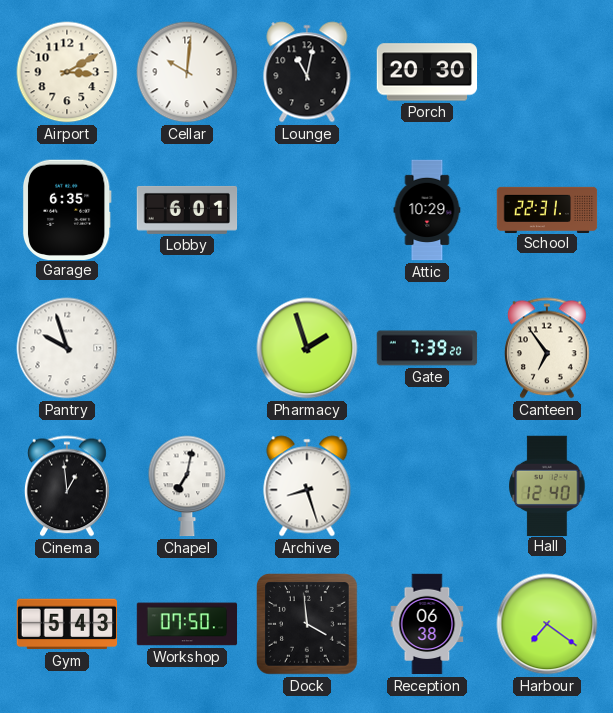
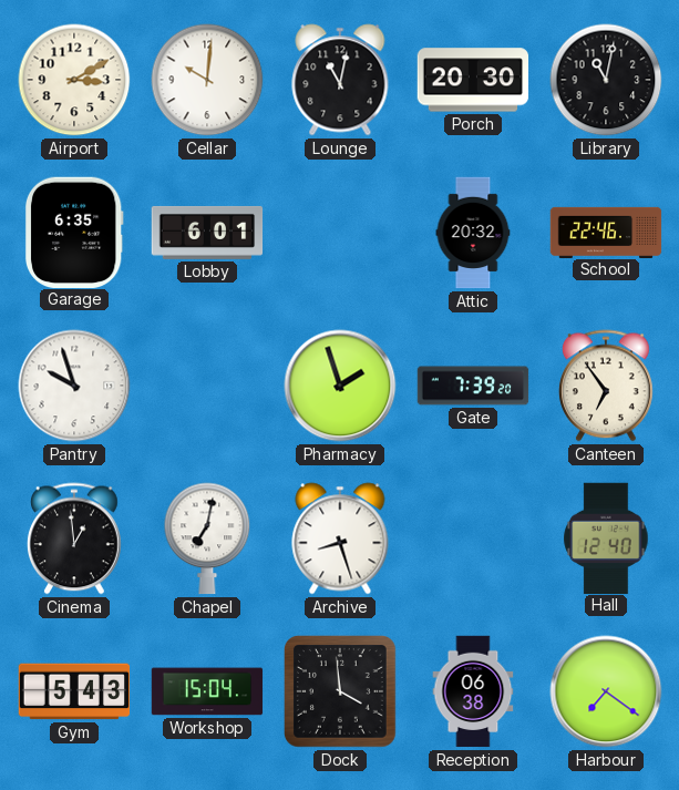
Library: none -> 11:02
Attic: 10:29 -> 20:32
School: 22:31 -> 22:46
Workshop: 07:50 -> 15:04
